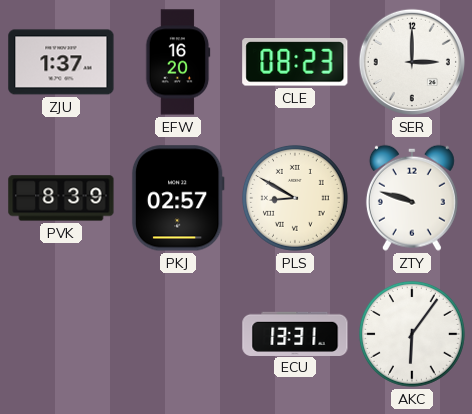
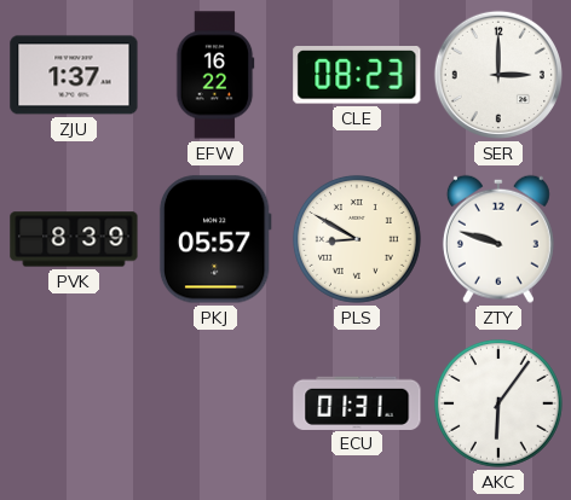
EFW: 16:20 -> 16:22
PKJ: 02:57 -> 05:57
ECU: 13:31 -> 01:31
